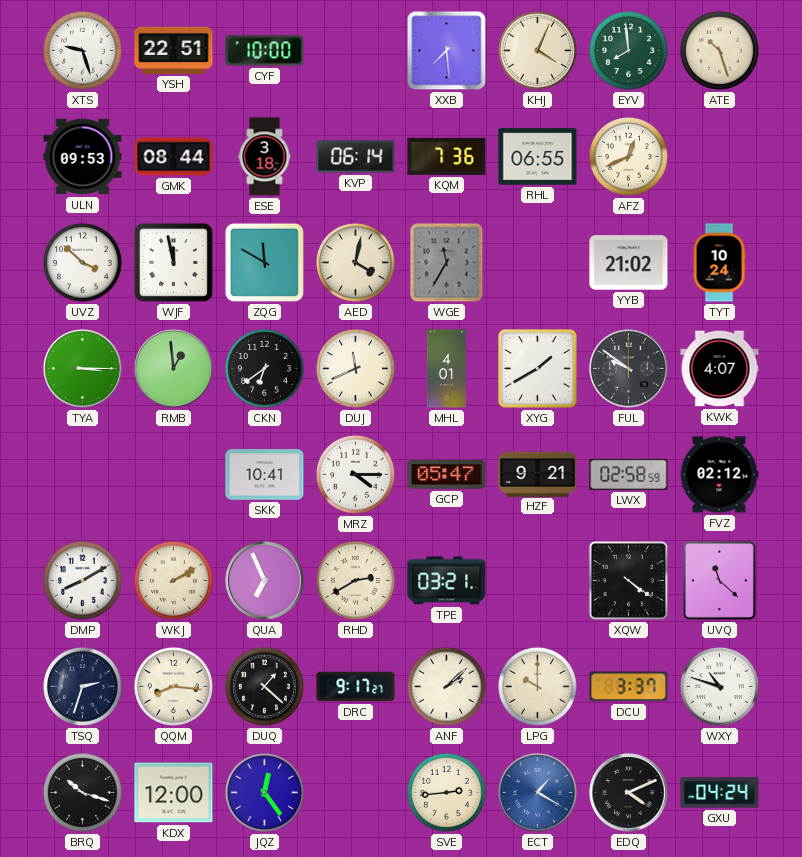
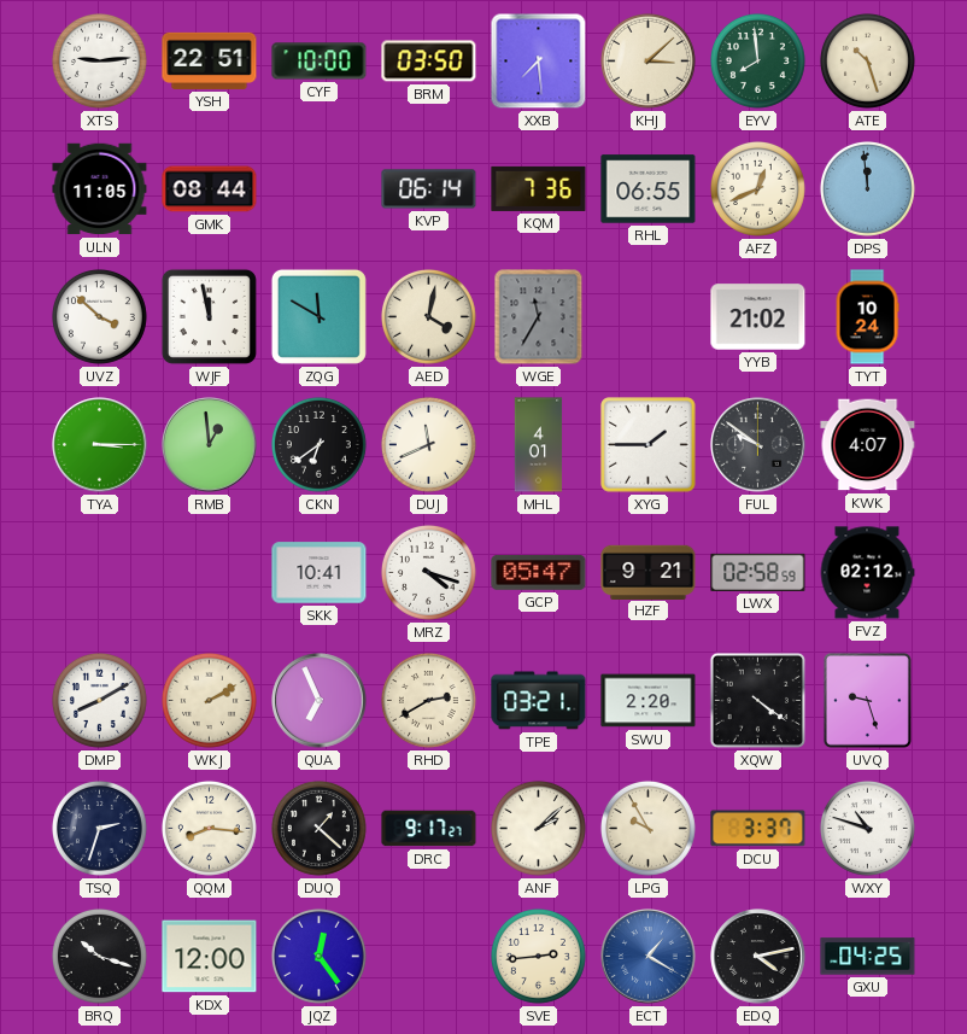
XTS: 9:27 -> 9:14
BRM: none -> 03:50
KHJ: 4:04 -> 3:08
ULN: 09:53 -> 11:05
ESE: 3:18 -> none
DPS: none -> 11:59
XYG: 1:40 -> 1:45
MRZ: 4:15 -> 4:18
SWU: none -> 2:20
UVQ: 11:22 -> 9:27
LPG: 10:00 -> 9:55
EDQ: 4:11 -> 4:13
GXU: 04:24 -> 04:25
